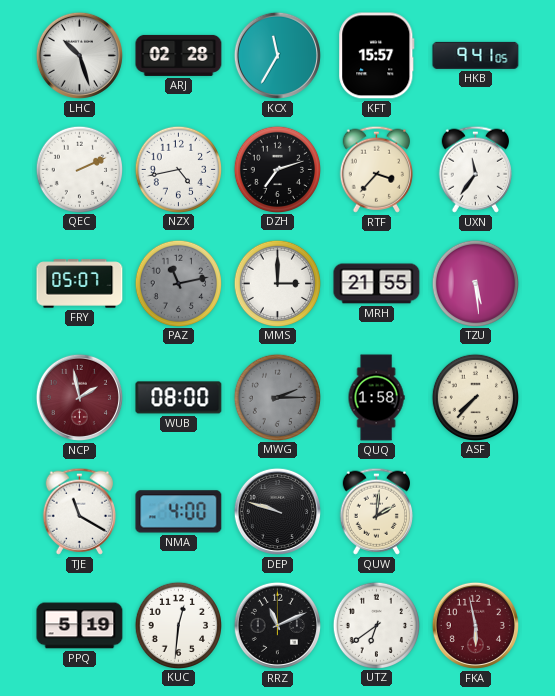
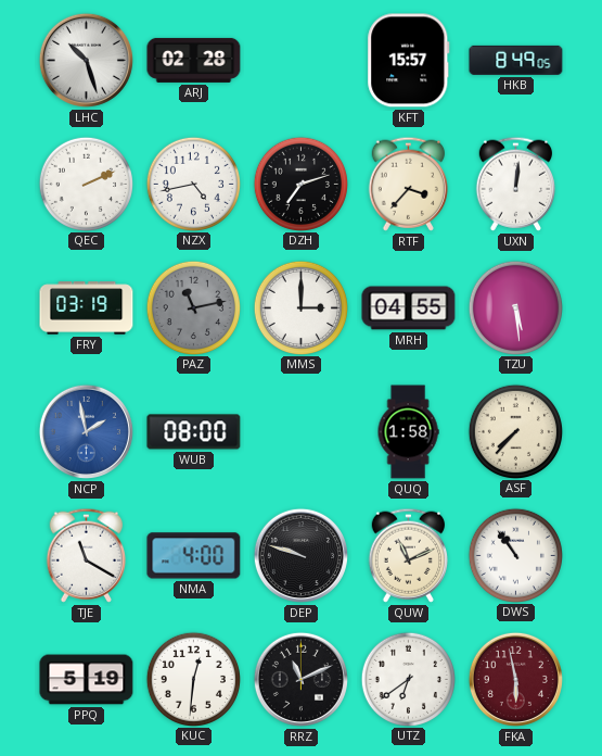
KCX: 11:35 -> none
HKB: 9:41 -> 8:49
UXN: 11:36 -> 12:01
FRY: 05:07 -> 03:19
MRH: 21:55 -> 04:55
NCP dial: burgundy -> blue
MWG: 2:15 -> none
QUW: 2:01 -> 11:11
DWS: none -> 10:54
